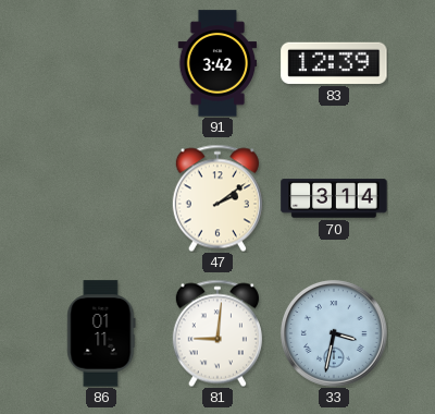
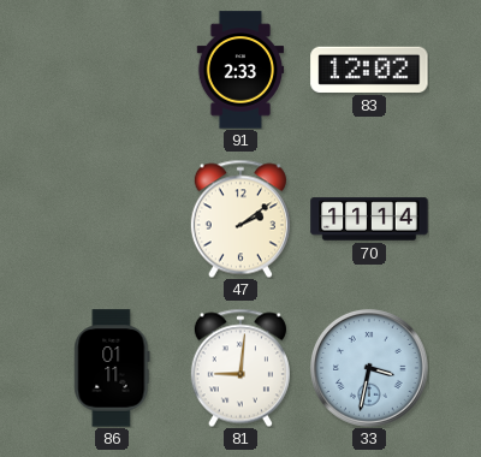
91: 3:42 -> 2:33
83: 12:39 -> 12:02
70: 3:14 -> 11:14
